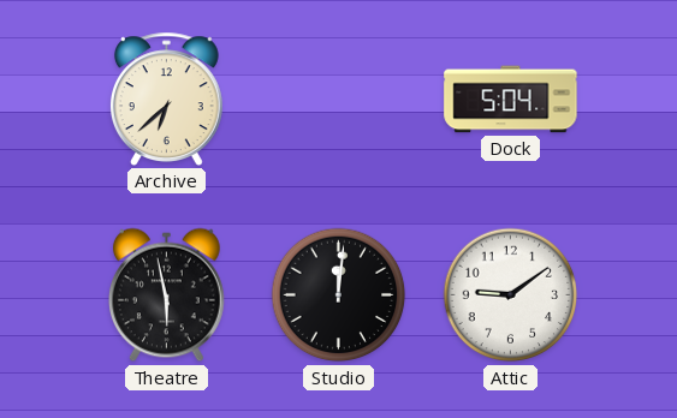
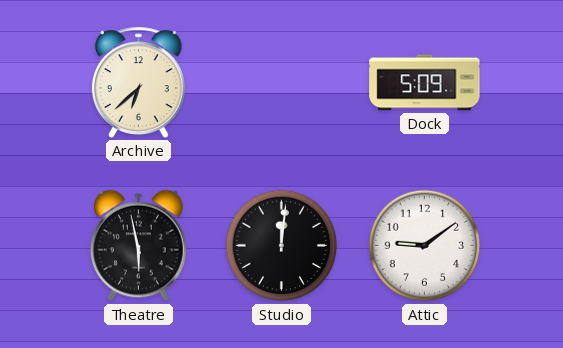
Dock: 5:04 -> 5:09
